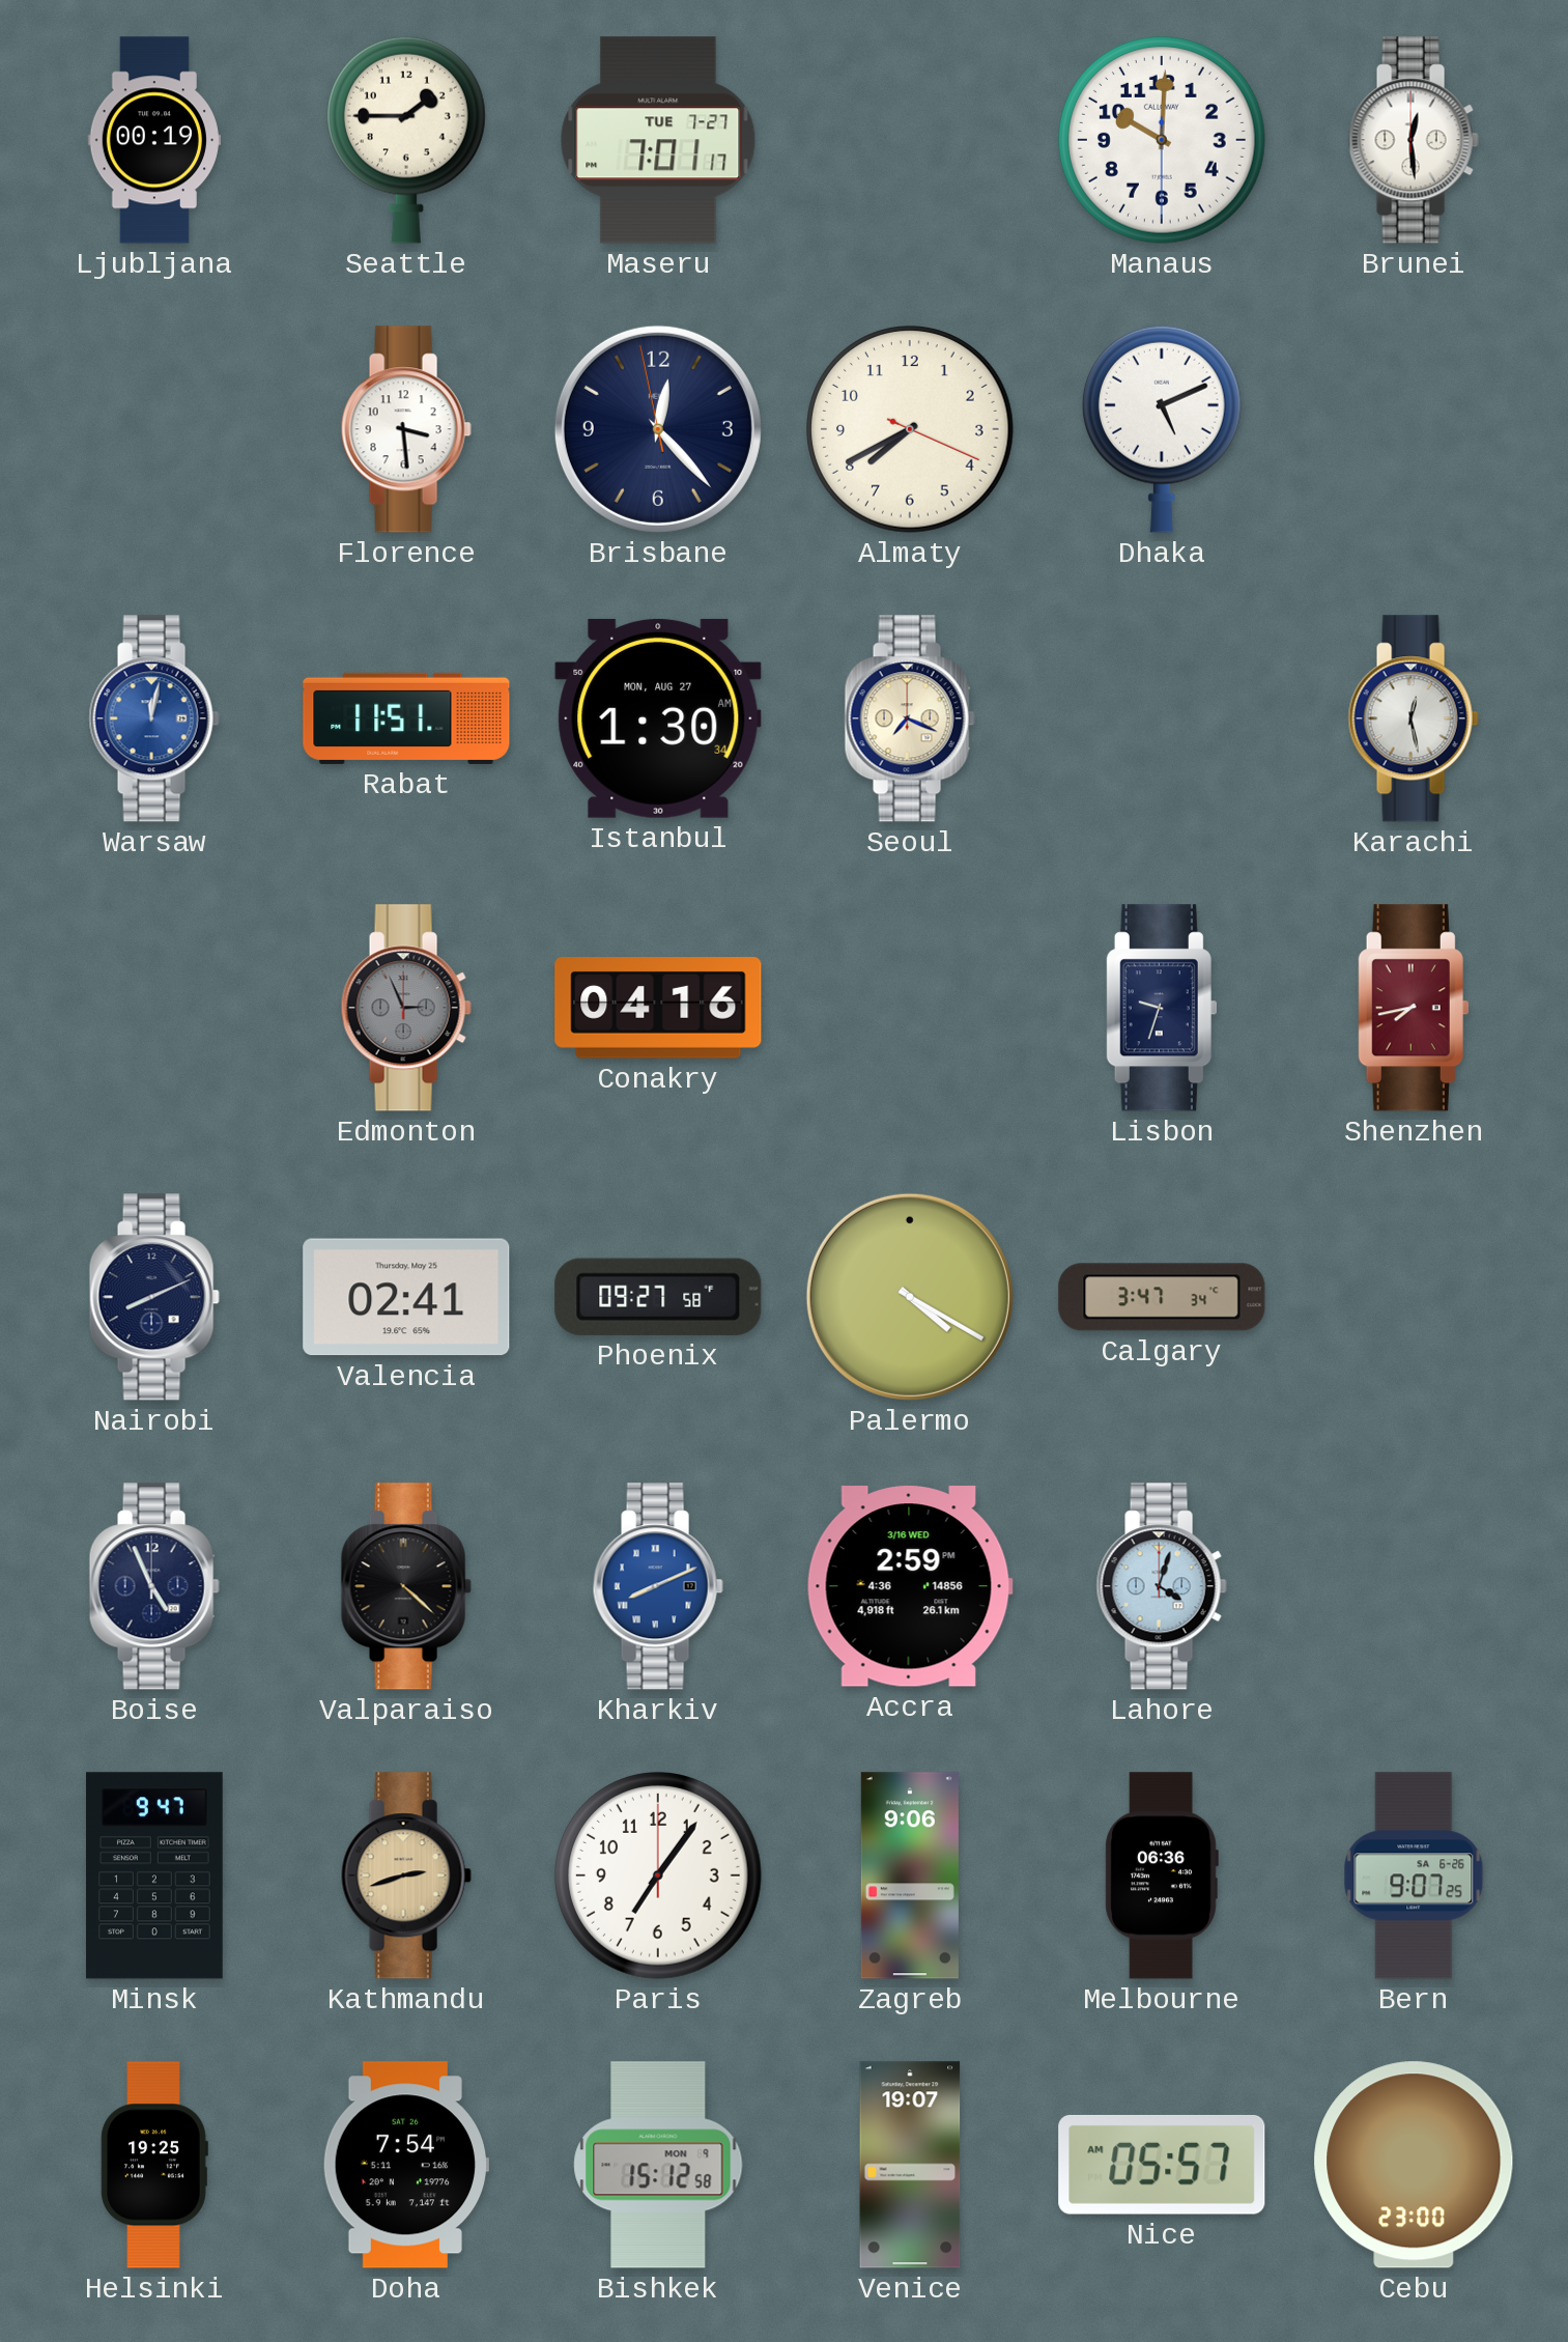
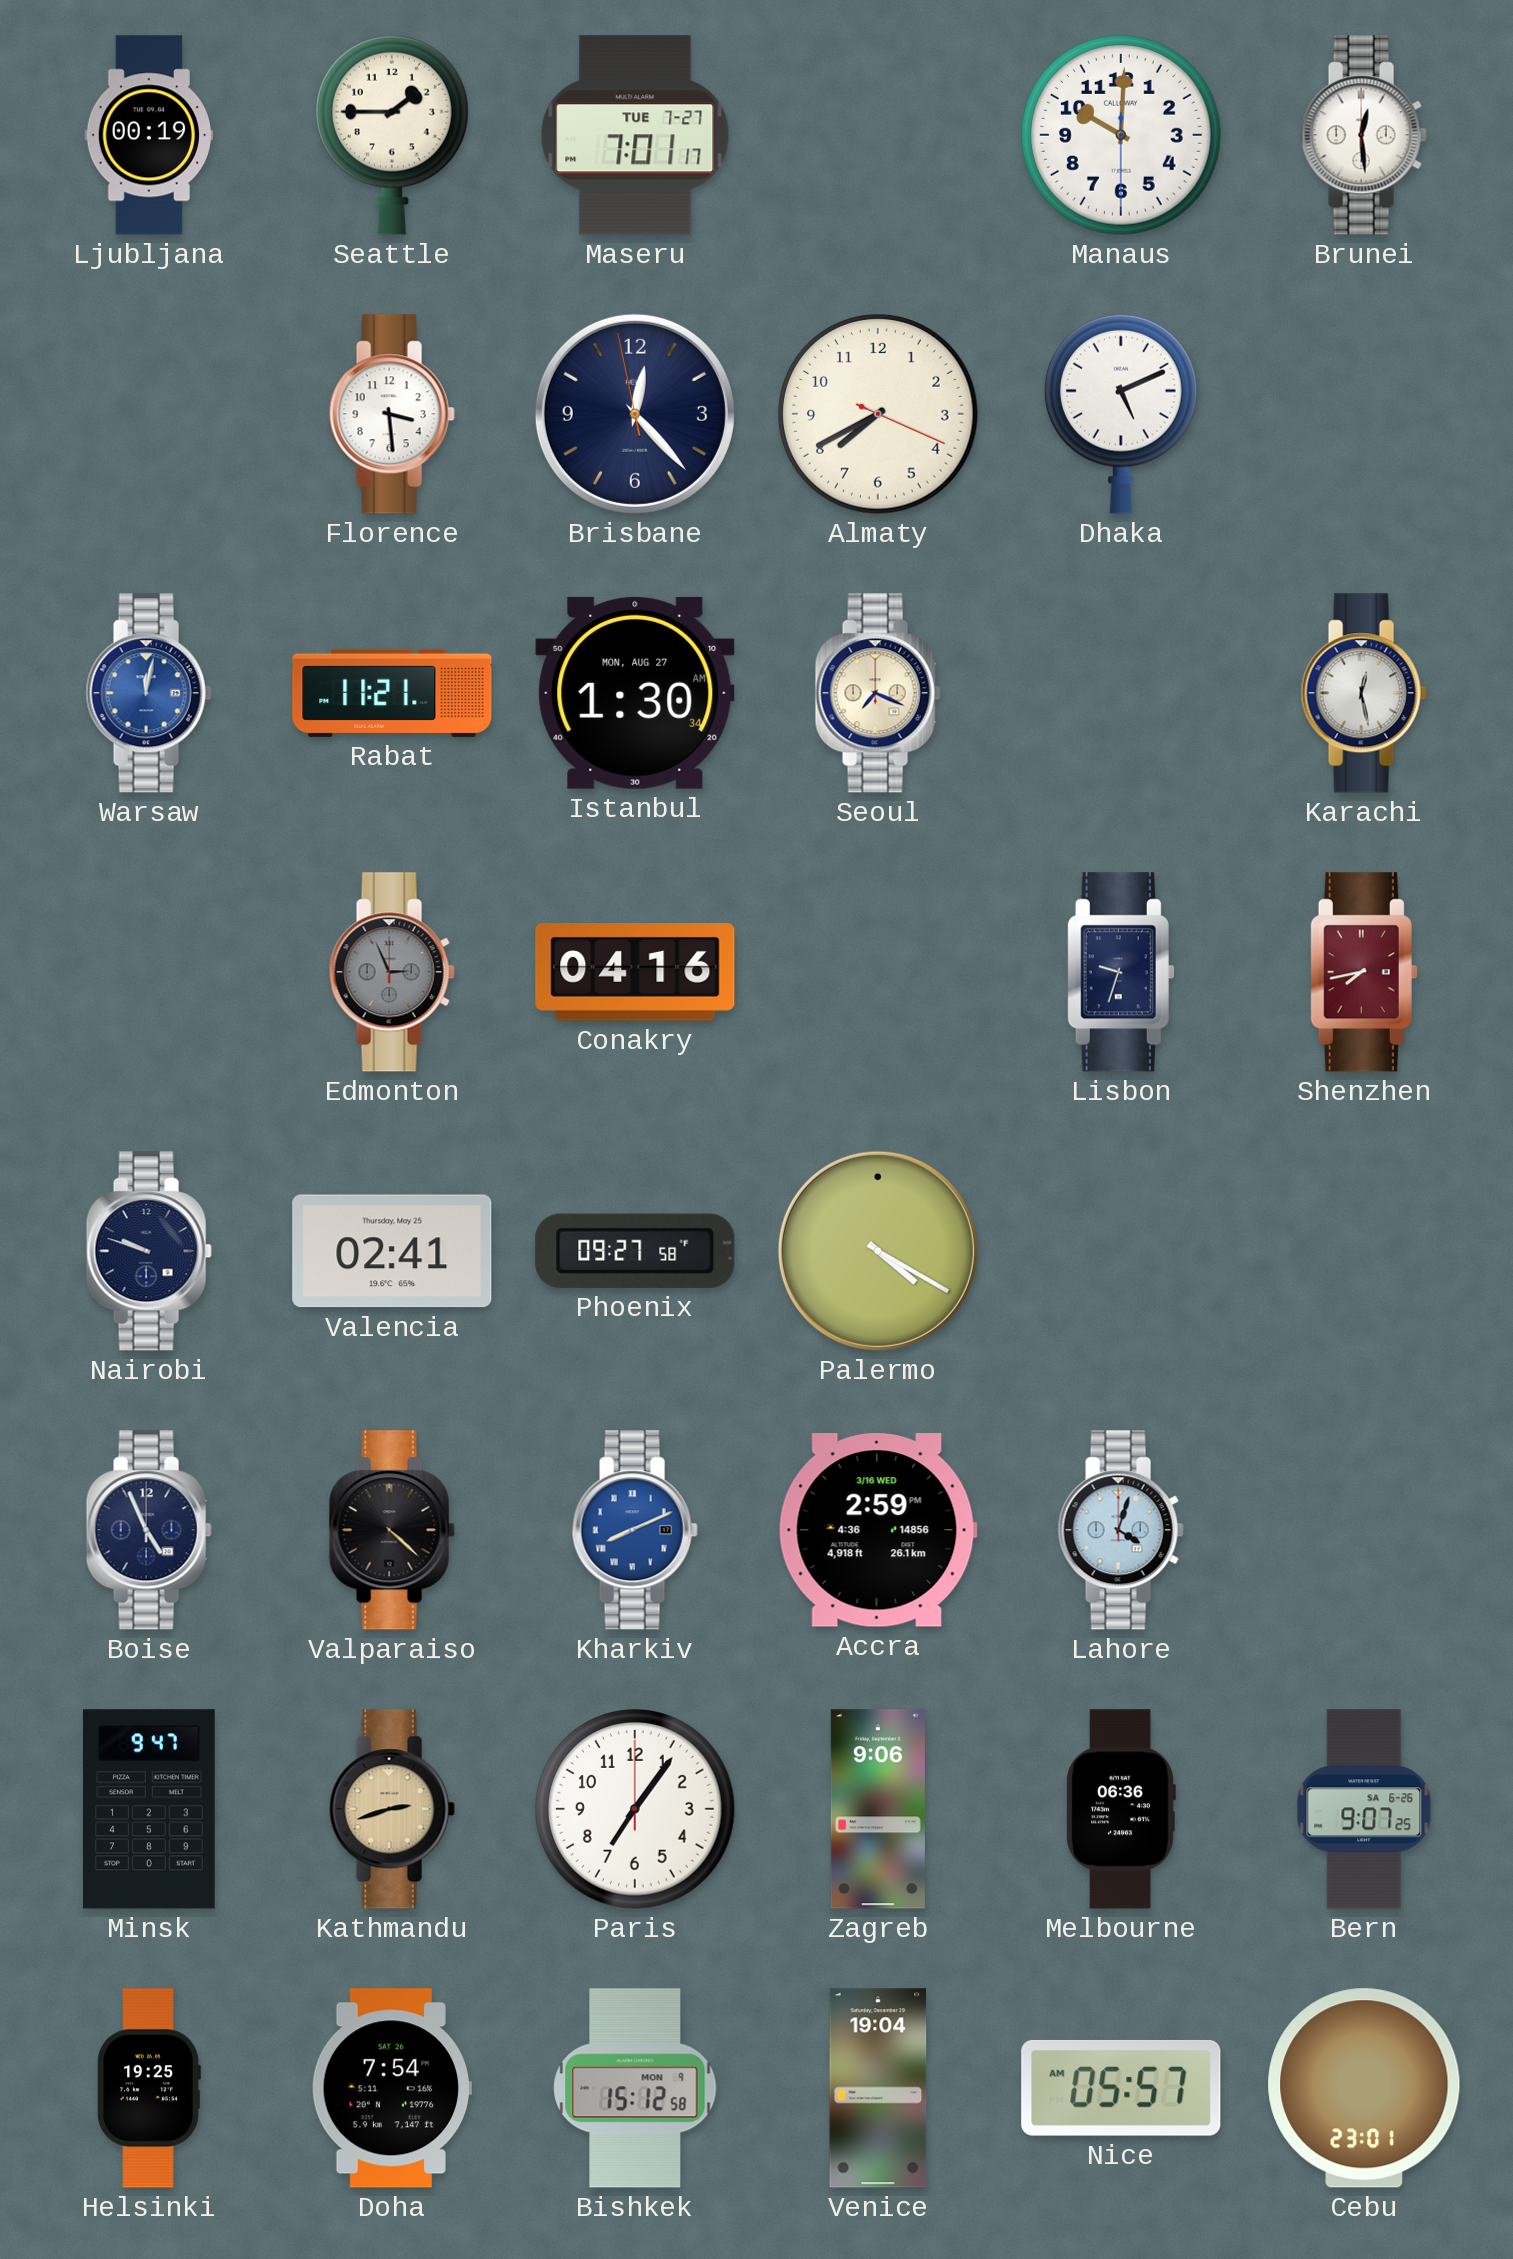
Rabat: 11:51 -> 11:21
Nairobi: 8:11 -> 9:48
Calgary: 3:47 -> none
Venice: 19:07 -> 19:04
Cebu: 23:00 -> 23:01
